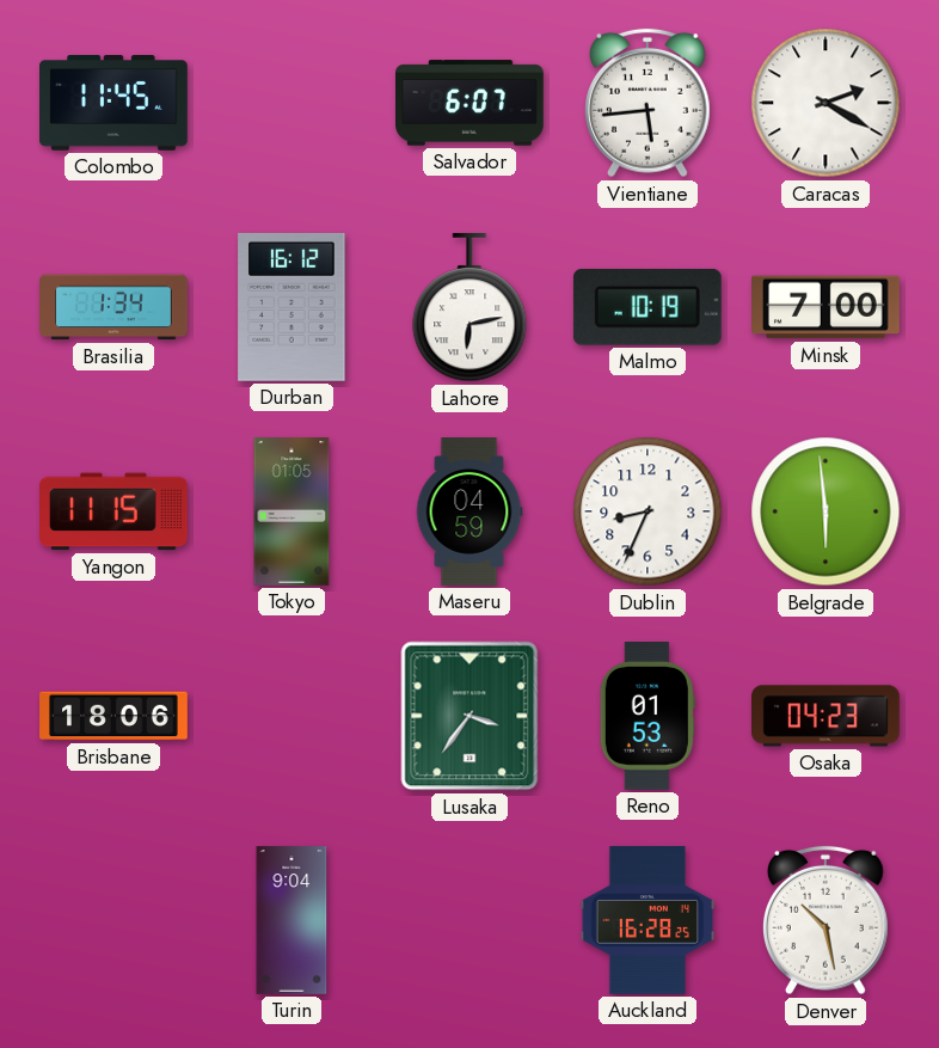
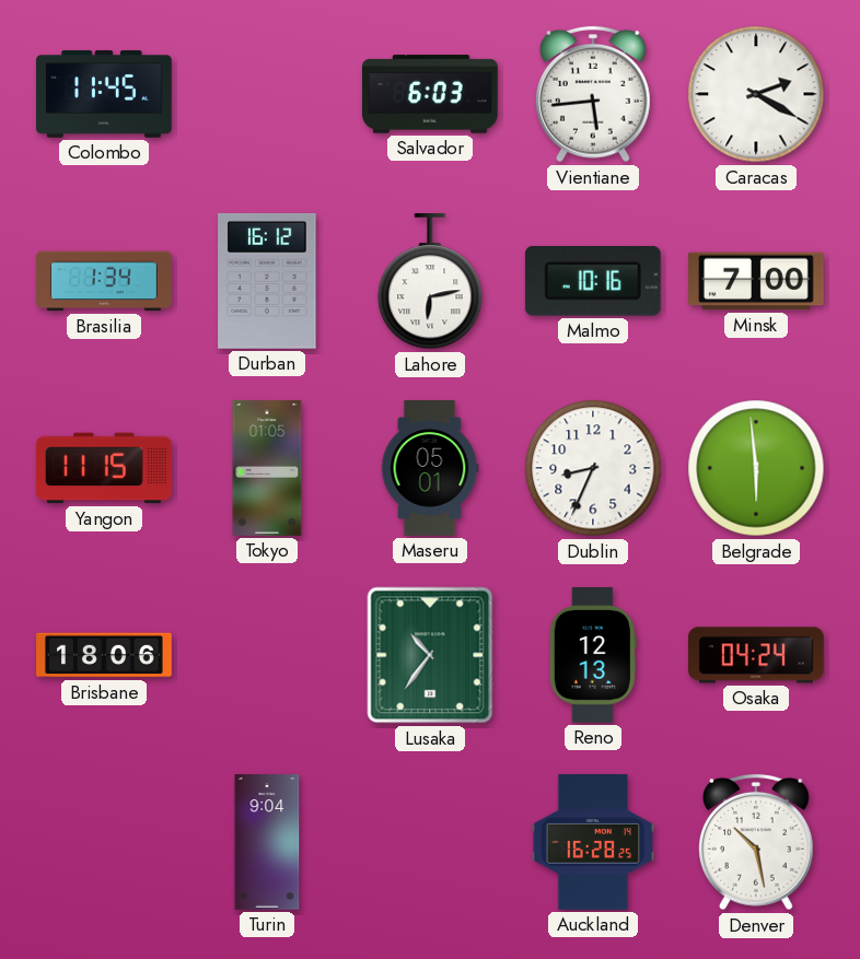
Salvador: 6:07 -> 6:03
Malmo: 10:19 -> 10:16
Maseru: 04:59 -> 05:01
Lusaka: 3:36 -> 10:36
Reno: 01:53 -> 12:13
Osaka: 04:23 -> 04:24
